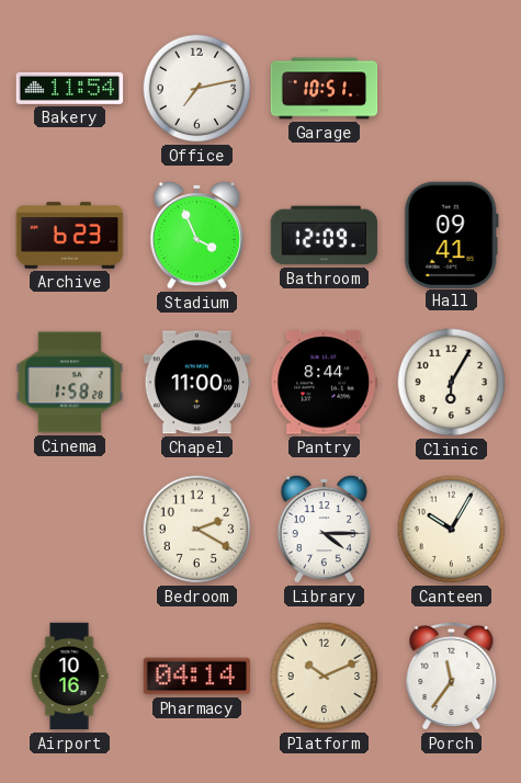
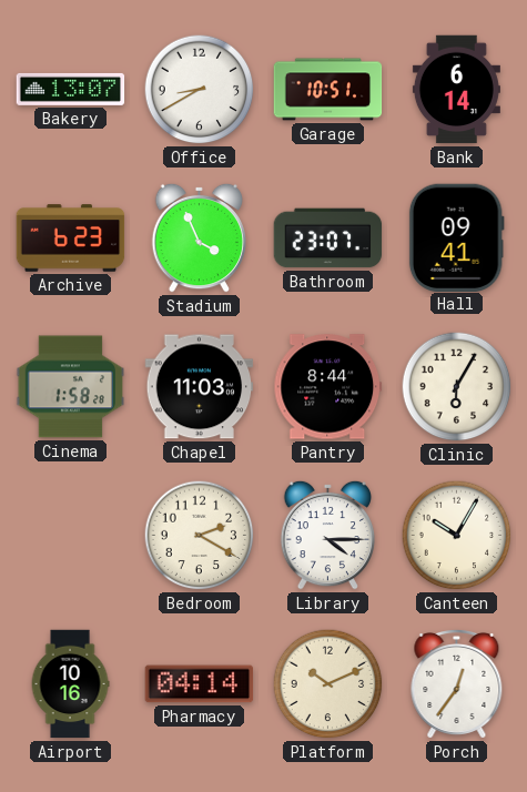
Bakery: 11:54 -> 13:07
Office: 7:13 -> 8:40
Bank: none -> 6:14
Bathroom: 12:09 -> 23:07
Chapel: 11:00 -> 11:03
Porch: 11:36 -> 12:36
